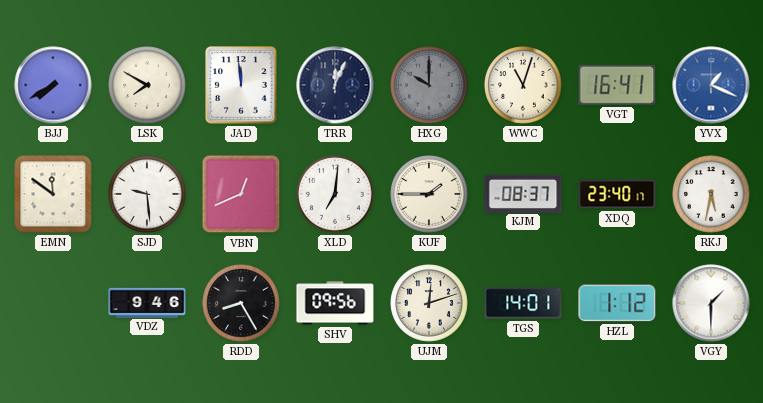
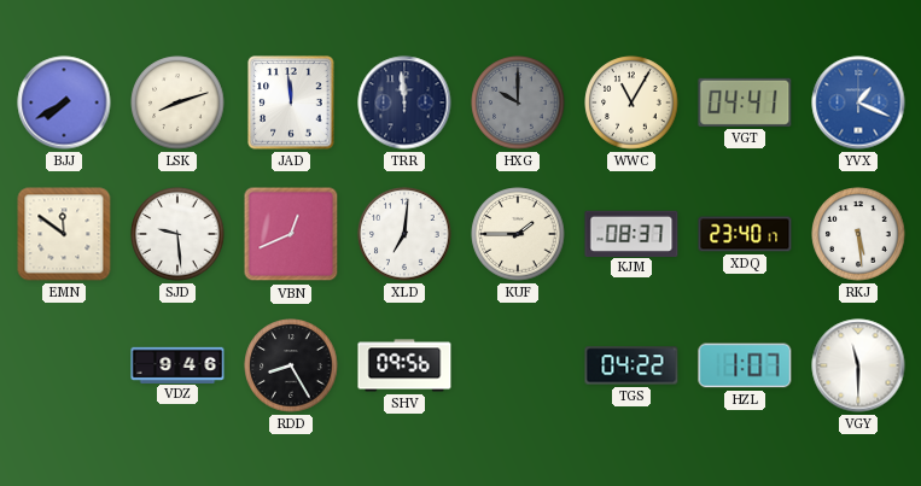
LSK: 7:50 -> 8:12
TRR: 12:04 -> 11:59
WWC: 11:03 -> 11:05
VGT: 16:41 -> 04:41
RKJ: 5:32 -> 5:29
UJM: 12:12 -> none
TGS: 14:01 -> 04:22
HZL: 1:12 -> 1:07
VGY: 1:30 -> 11:30
